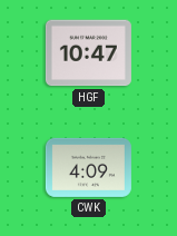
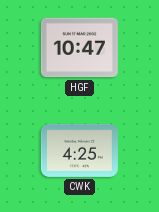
CWK: 4:09 -> 4:25
